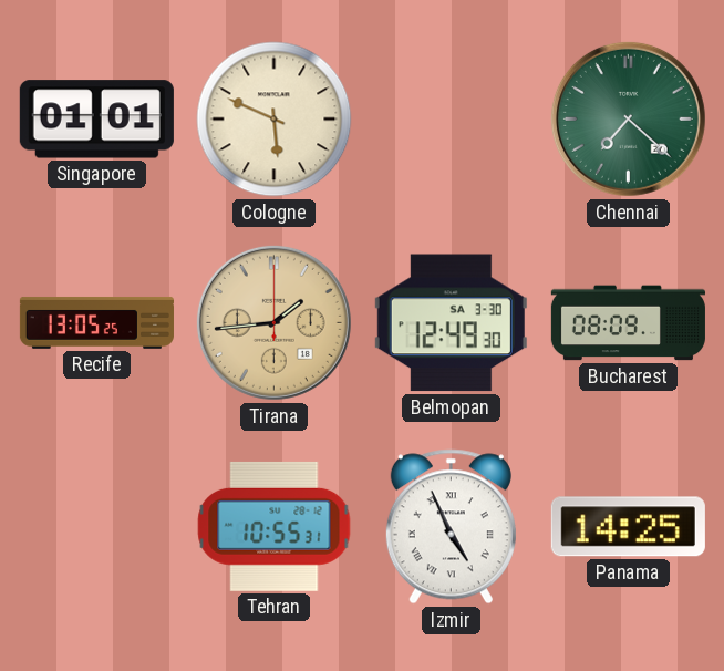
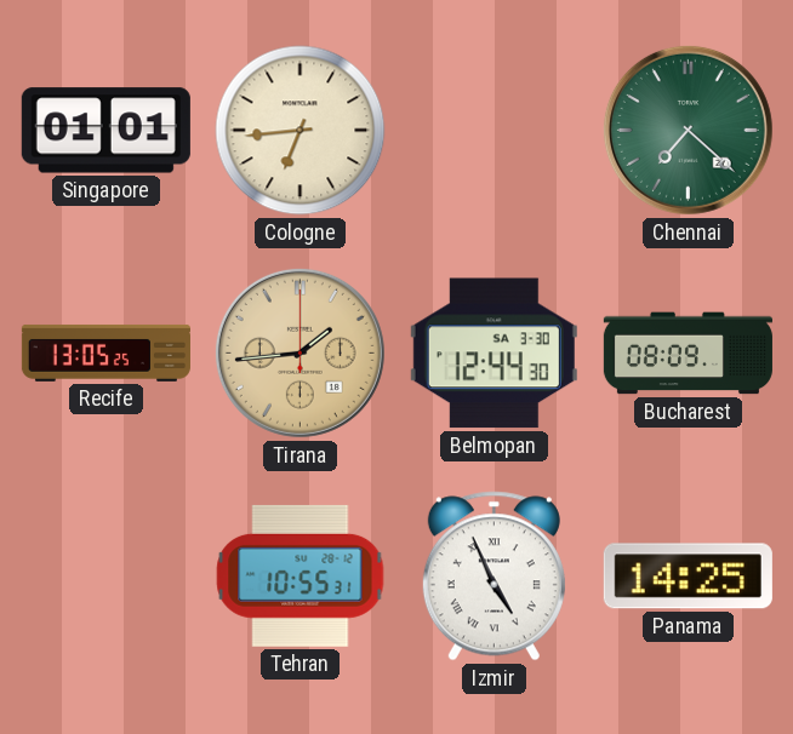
Cologne: 5:49 -> 6:44
Belmopan: 12:49 -> 12:44
